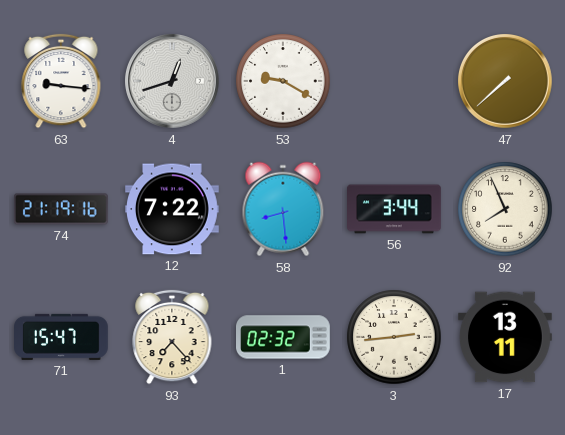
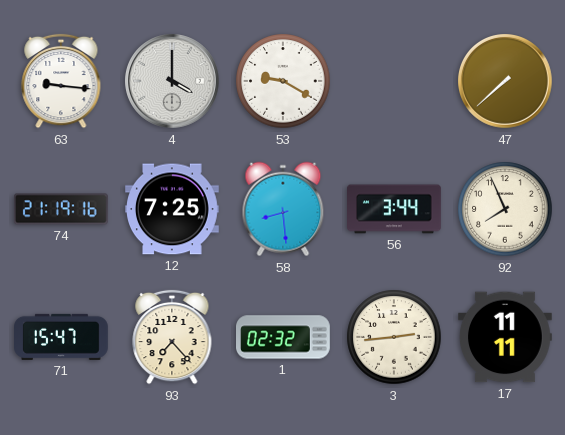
4: 12:42 -> 4:00
12: 7:22 -> 7:25
17: 13:11 -> 11:11
